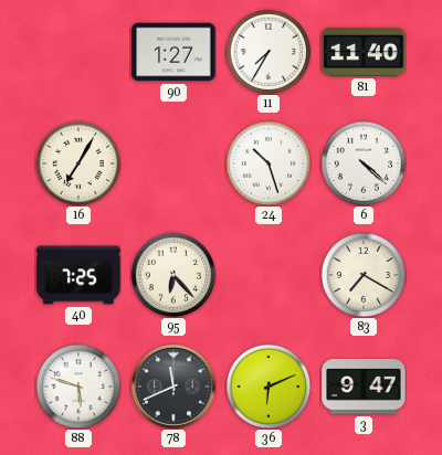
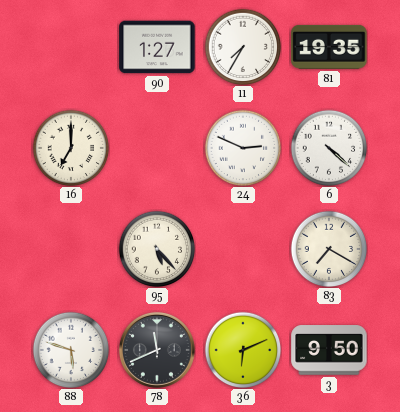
81: 11:40 -> 19:35
16: 7:05 -> 7:00
24: 10:27 -> 2:49
40: 7:25 -> none
95: 6:23 -> 5:23
3: 9:47 -> 9:50
